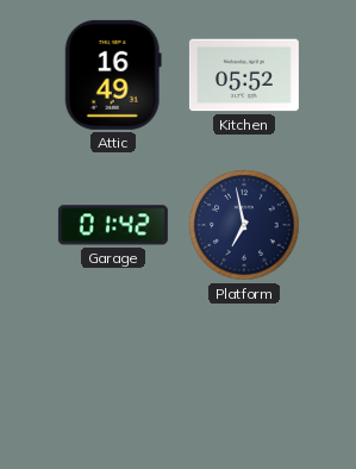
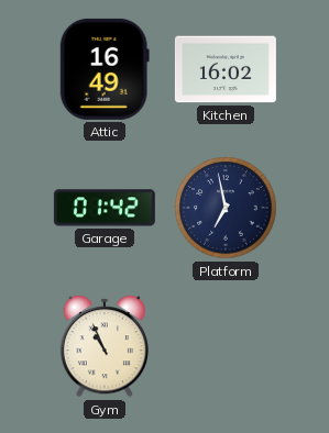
Kitchen: 05:52 -> 16:02
Gym: none -> 10:56
